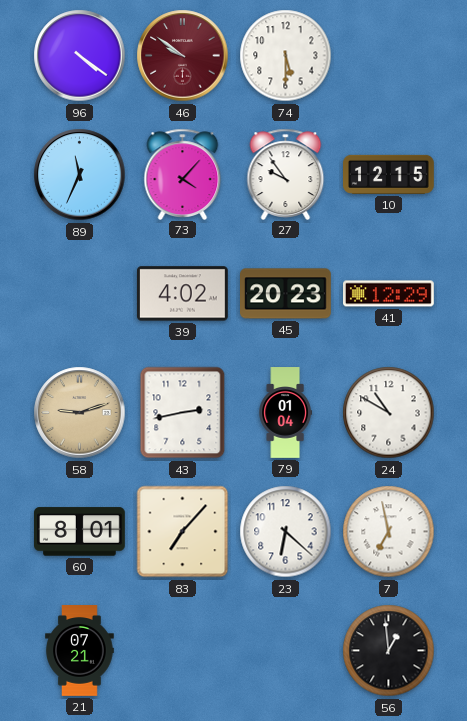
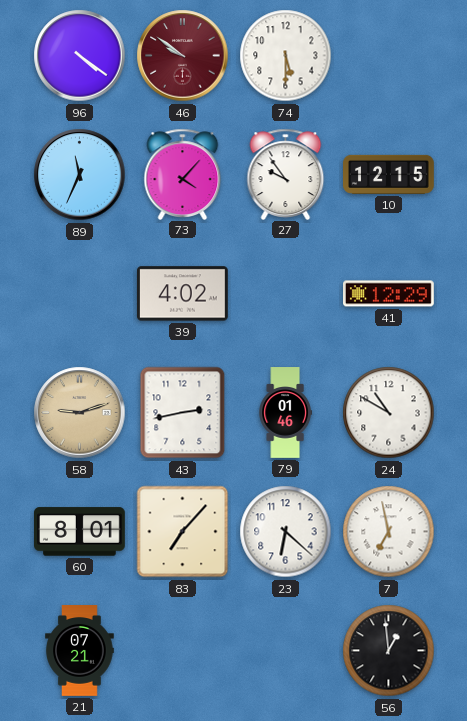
45: 20:23 -> none
79: 01:04 -> 01:46
